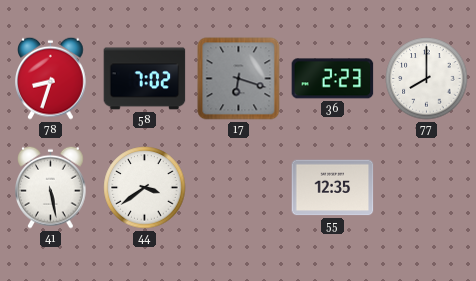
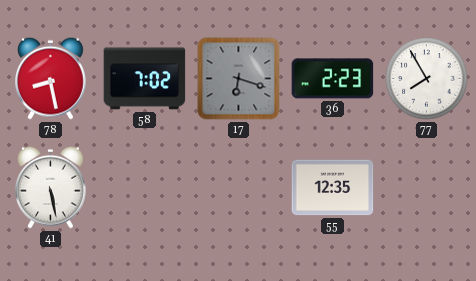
78: 8:33 -> 8:28
77: 8:00 -> 7:55
44: 3:39 -> none
